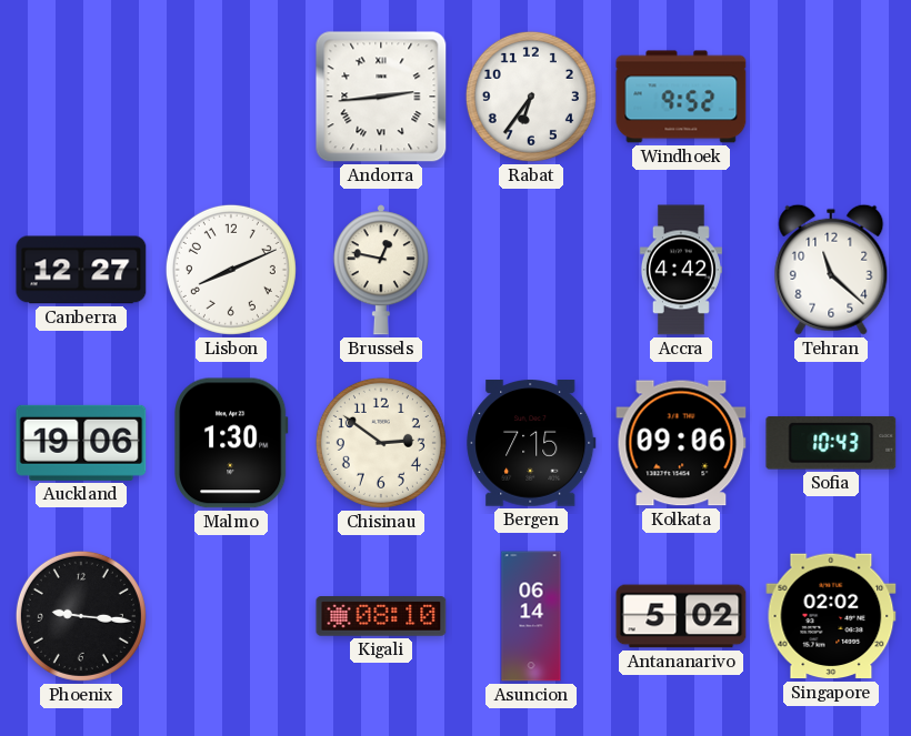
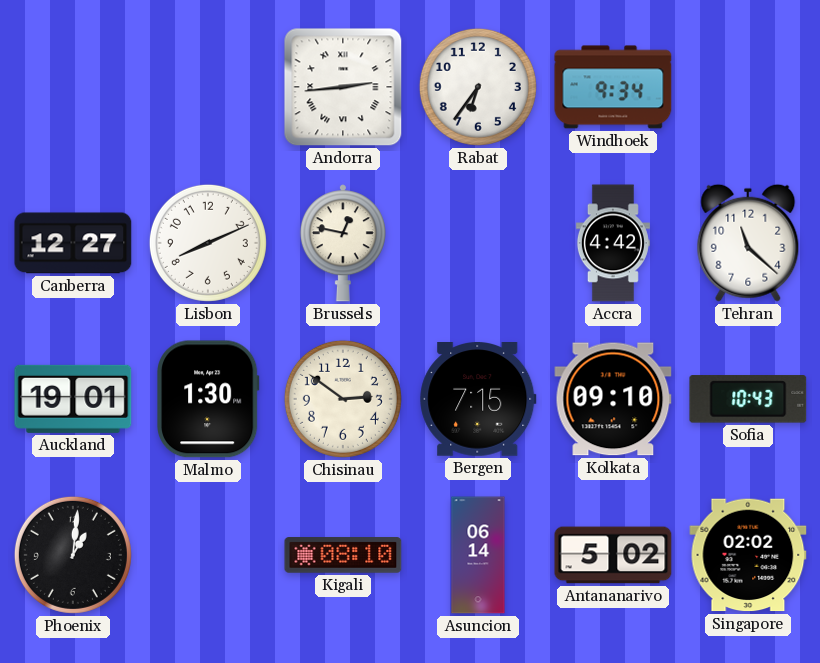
Windhoek: 9:52 -> 9:34
Auckland: 19:06 -> 19:01
Kolkata: 09:06 -> 09:10
Phoenix: 9:16 -> 1:01
